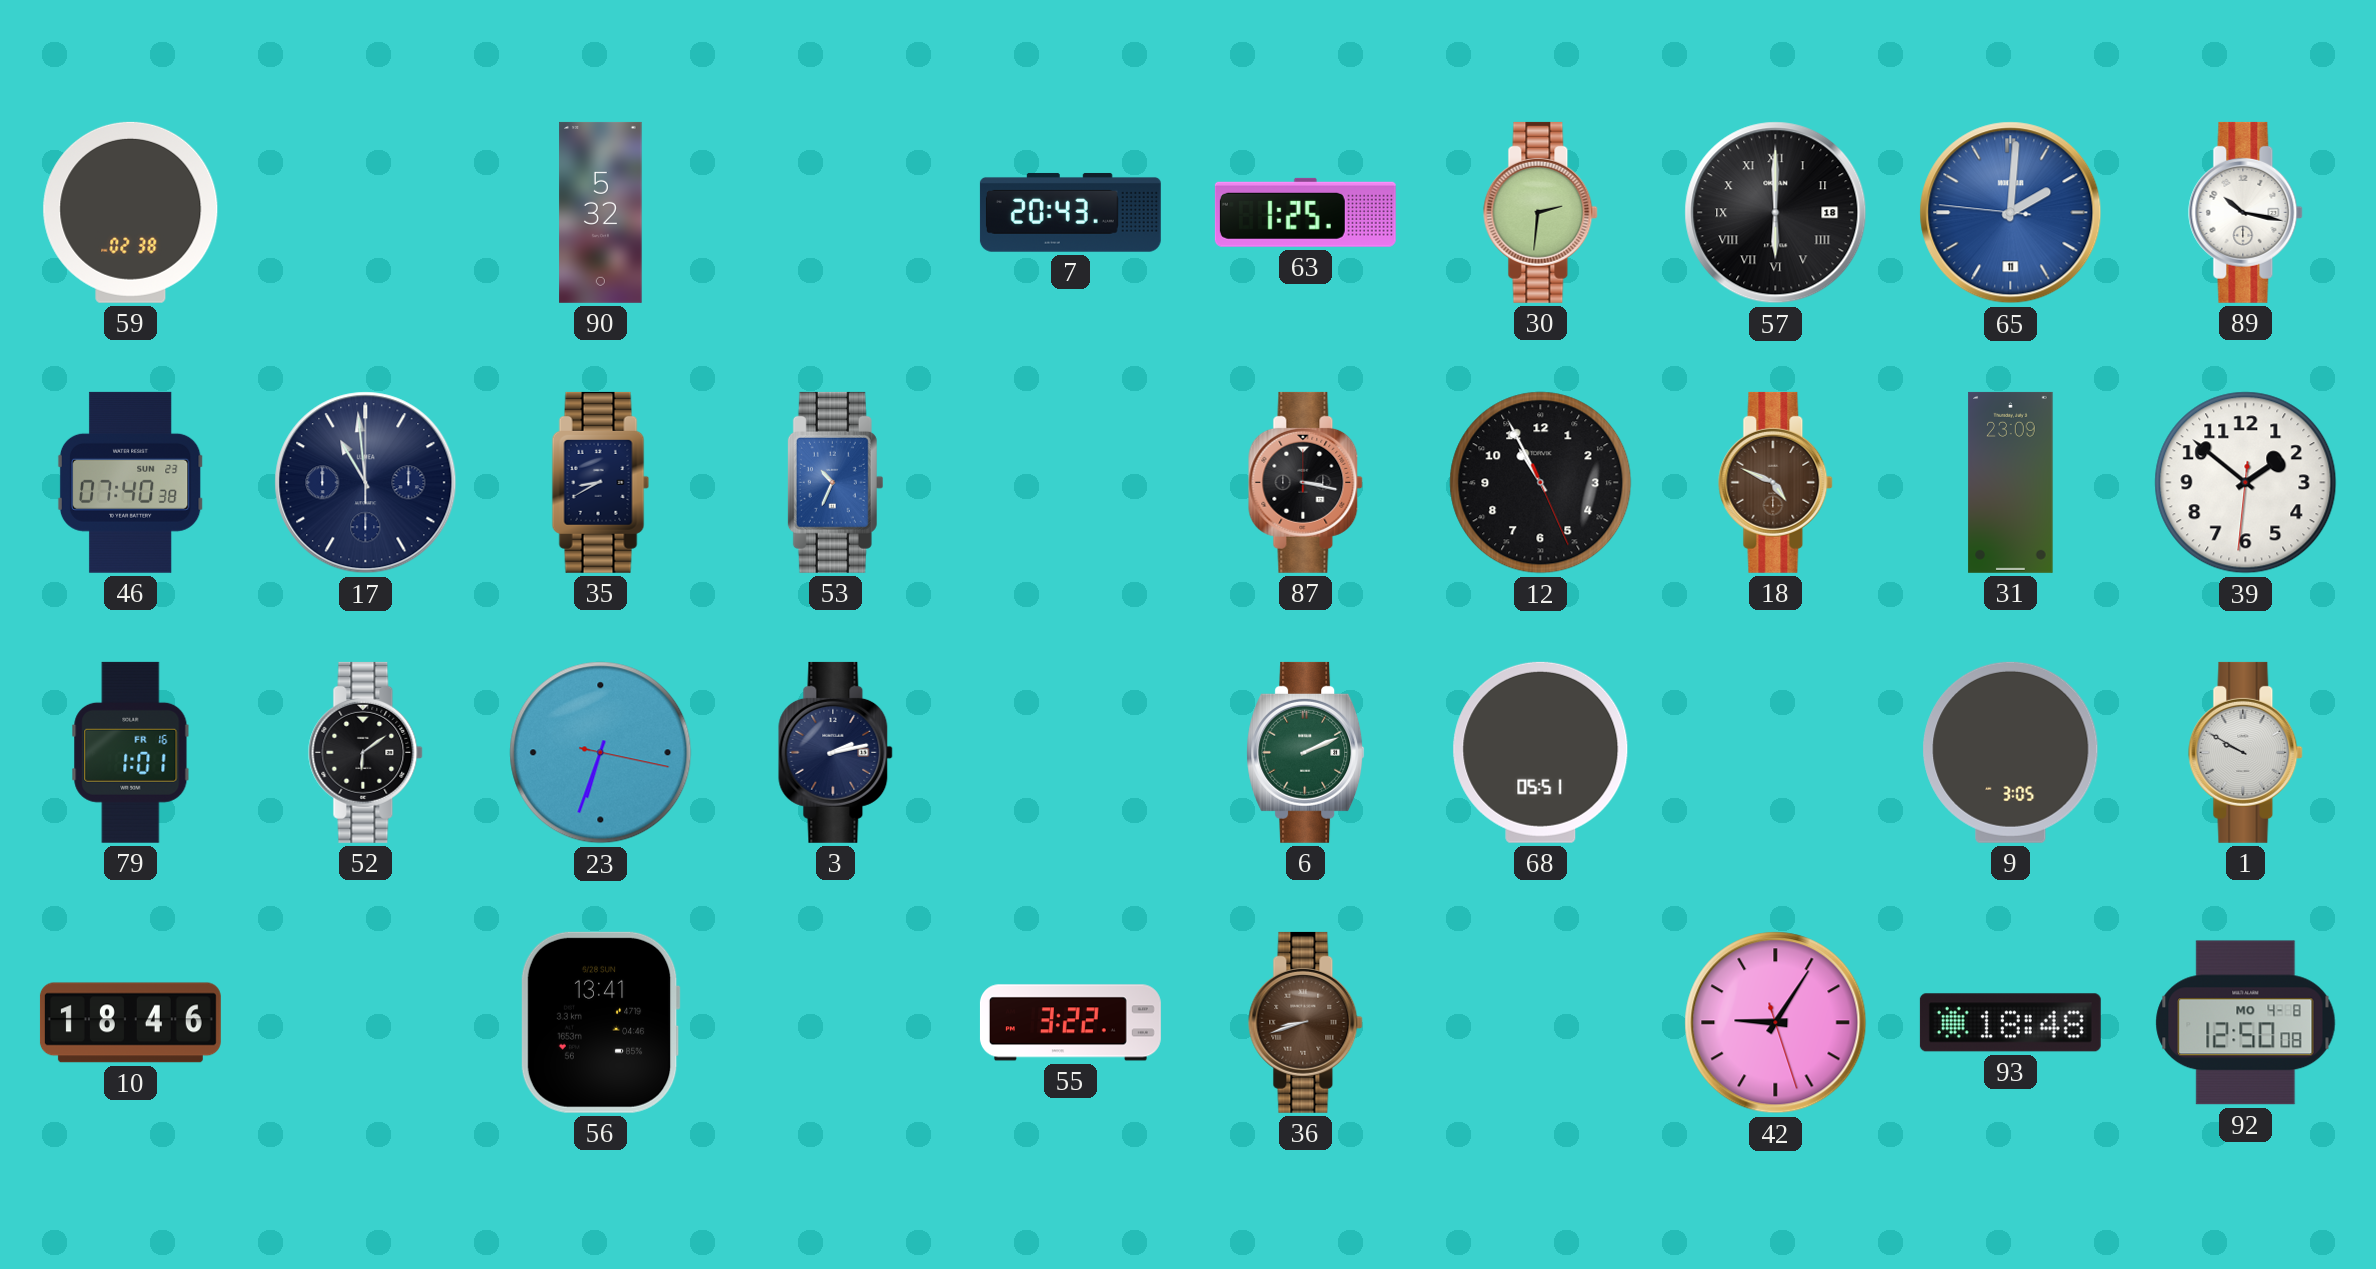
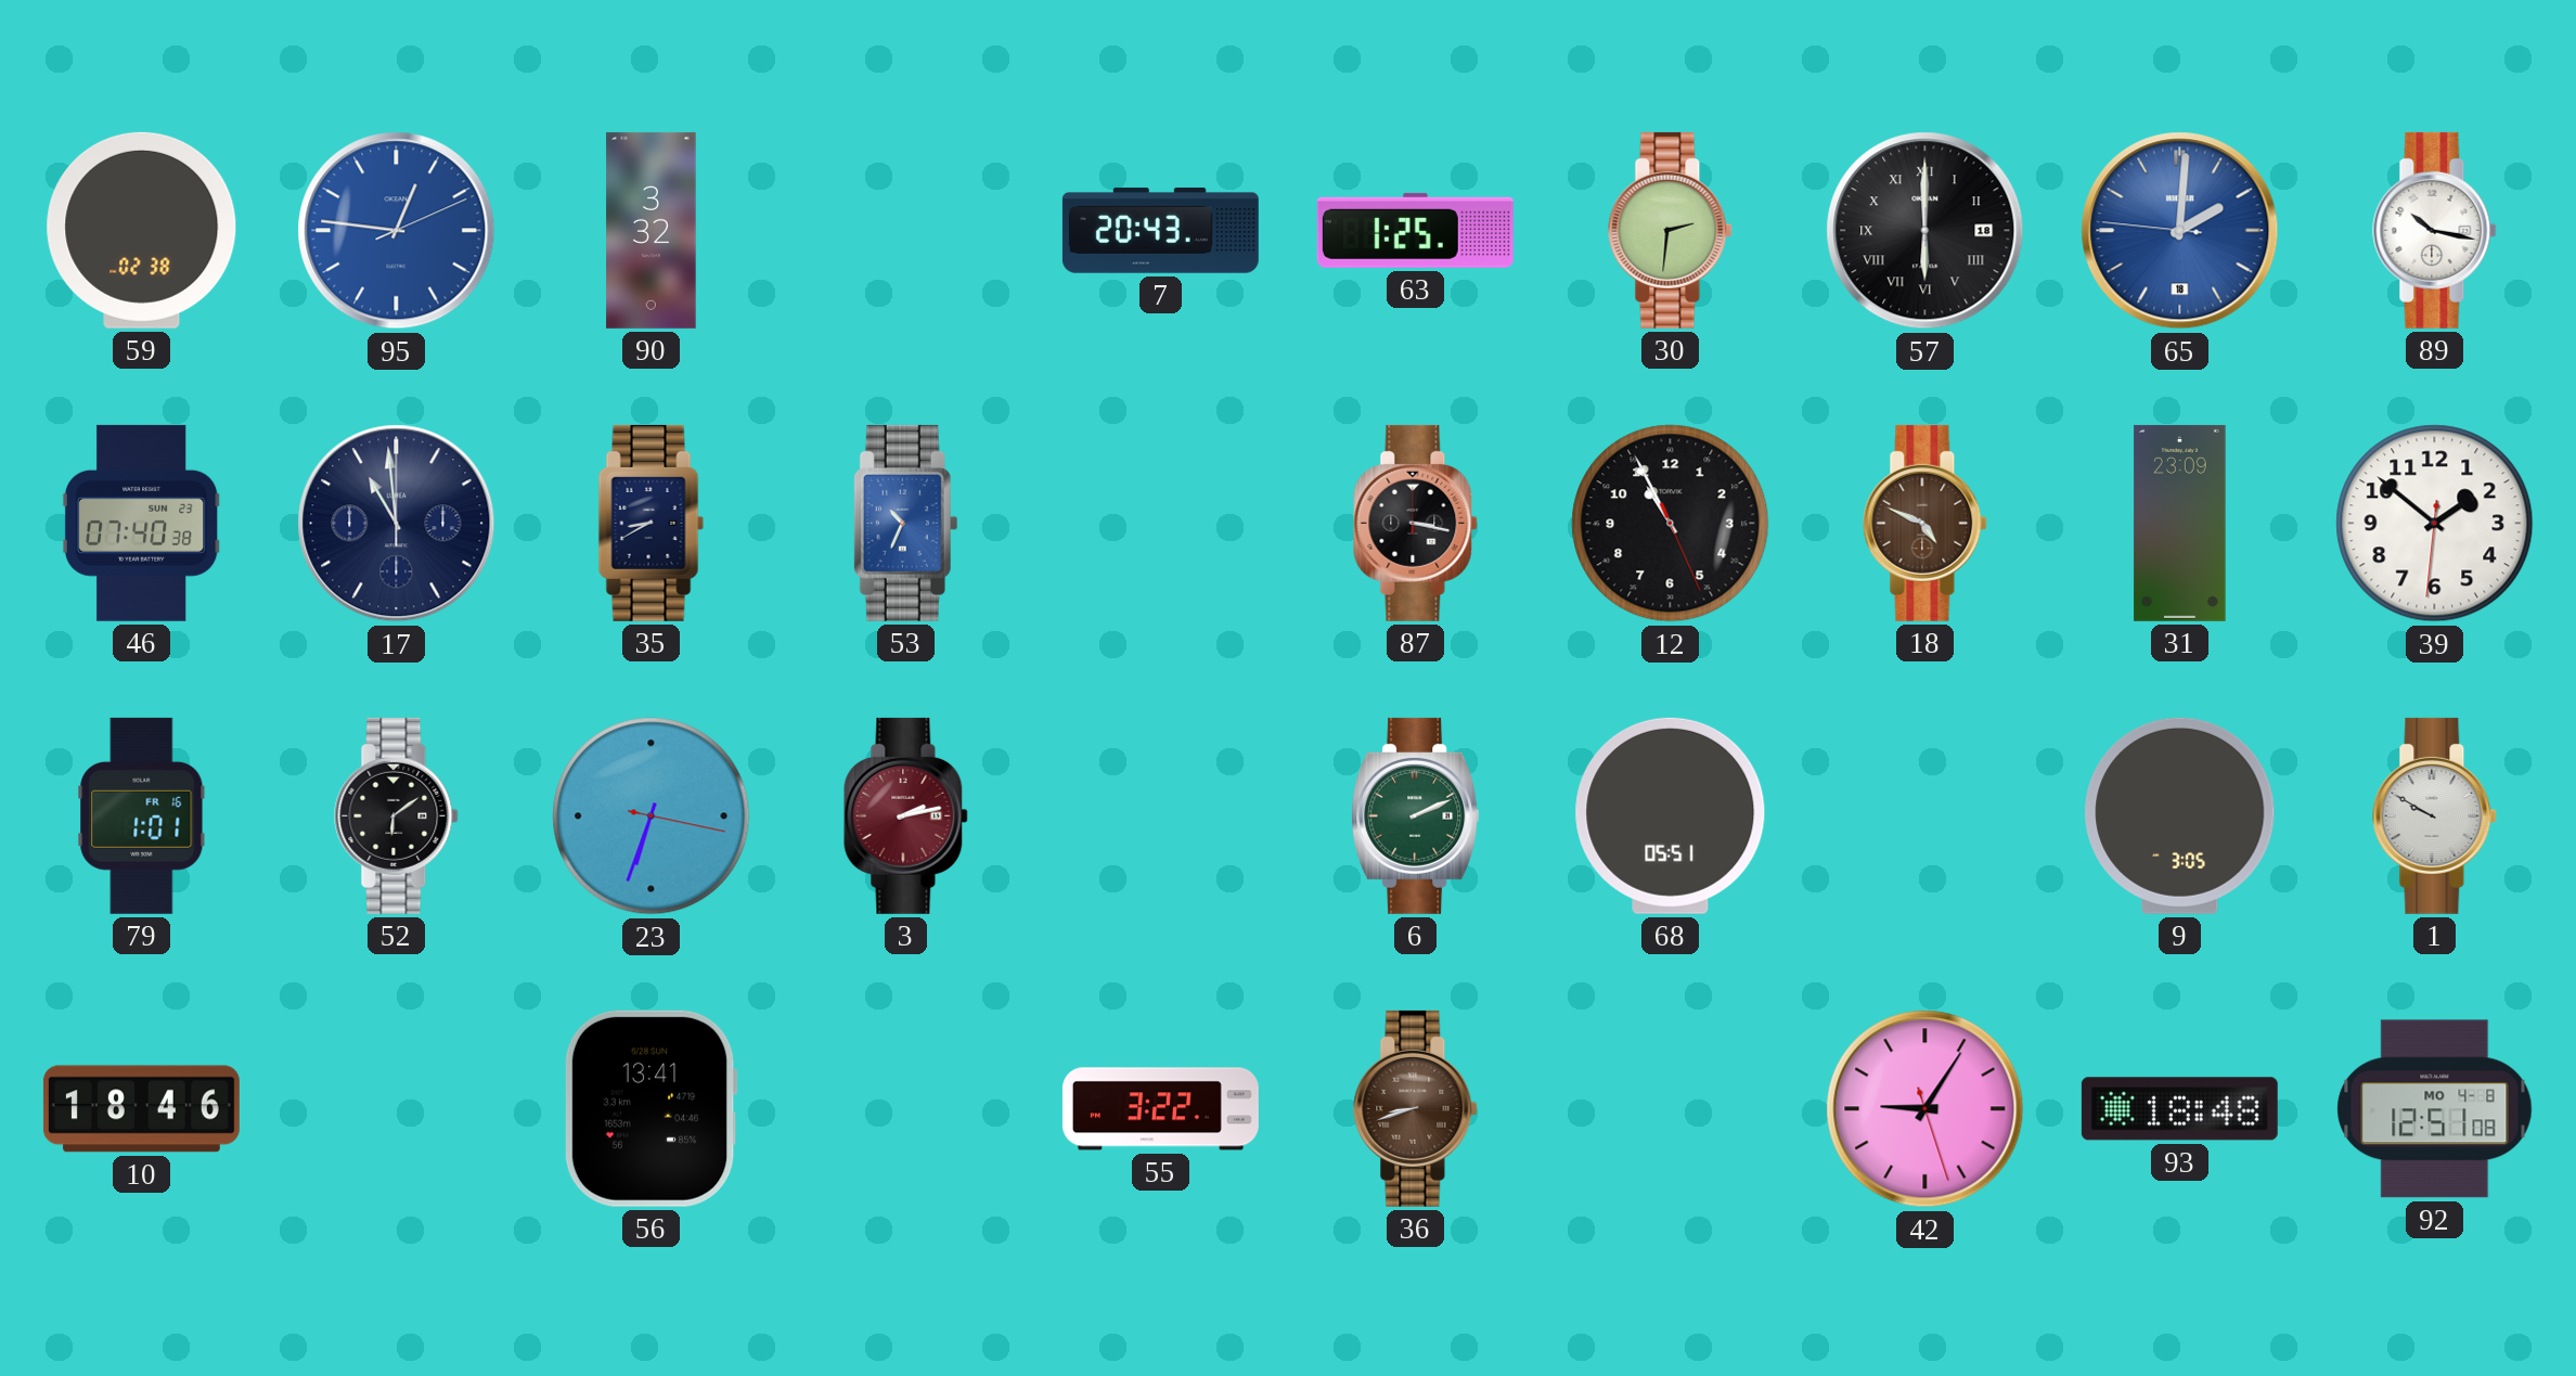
95: none -> 12:46
90: 5:32 -> 3:32
65 date: 11 -> 18
3 dial: navy -> burgundy
92: 12:50 -> 12:51
